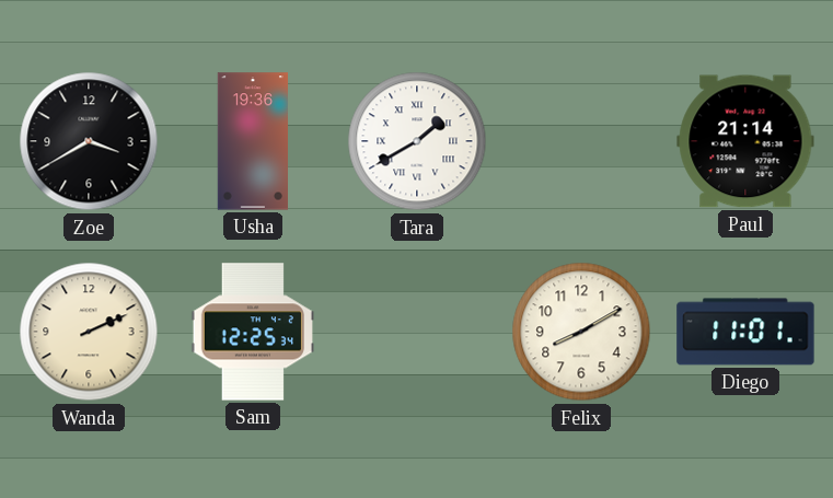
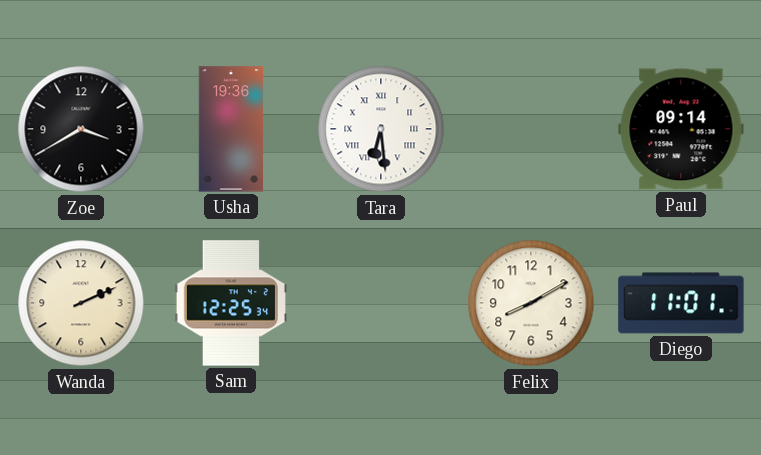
Tara: 1:40 -> 6:29
Paul: 21:14 -> 09:14
